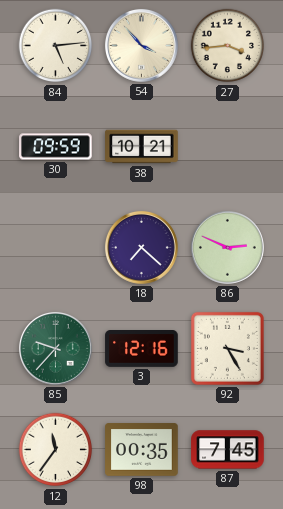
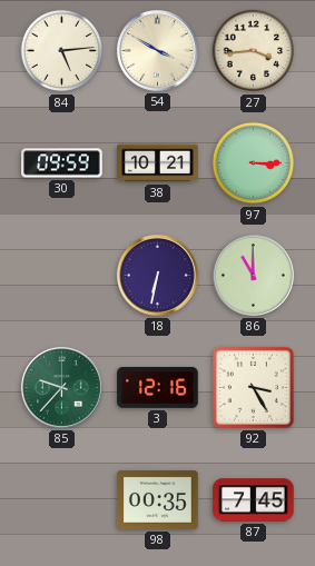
54: 3:53 -> 3:50
97: none -> 3:15
18: 7:22 -> 6:32
86: 2:49 -> 11:00
12: 11:36 -> none
